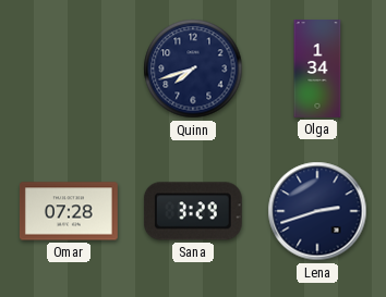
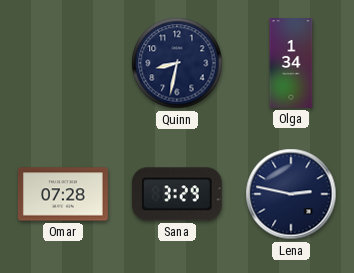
Quinn: 7:42 -> 8:32
Lena: 2:42 -> 2:47
